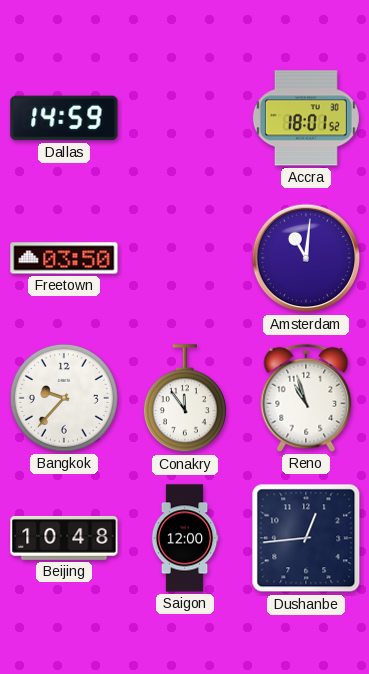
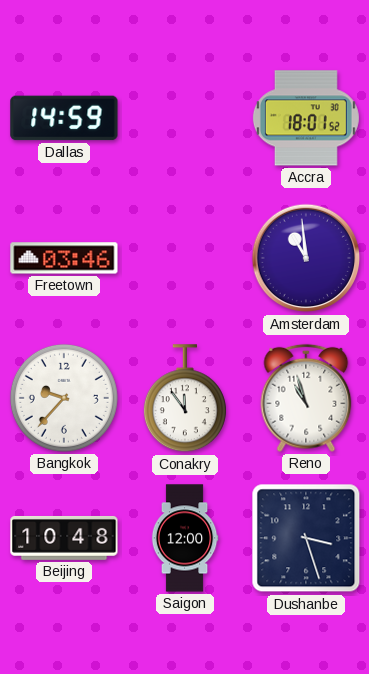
Freetown: 03:50 -> 03:46
Amsterdam: 11:01 -> 10:59
Dushanbe: 12:44 -> 3:27
